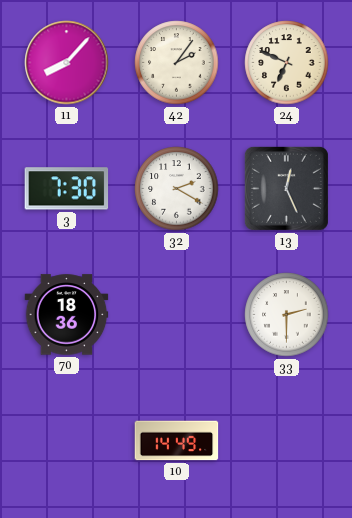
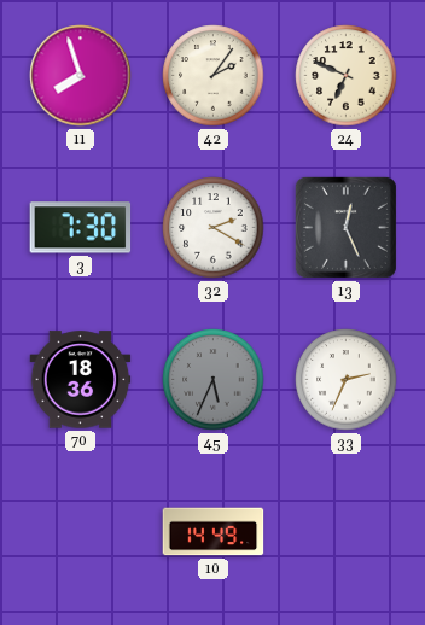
11: 8:07 -> 7:57
45: none -> 5:34
33: 2:30 -> 2:34
